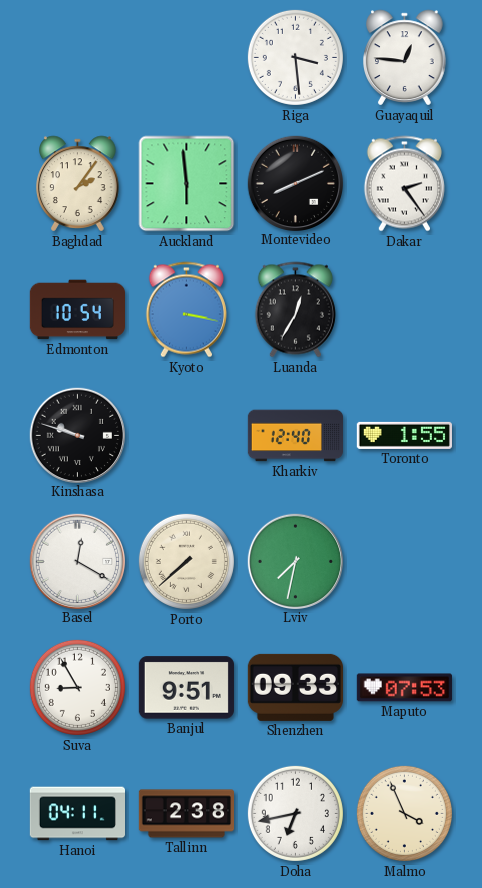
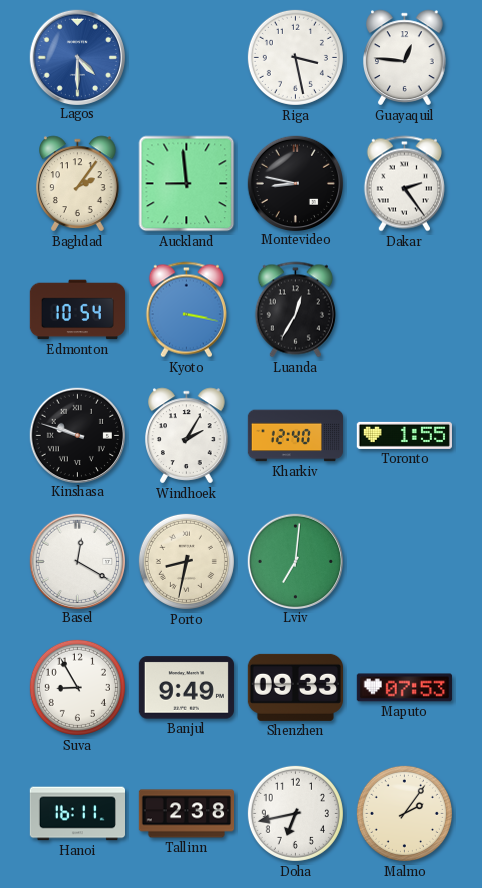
Lagos: none -> 4:30
Riga: 3:29 -> 3:28
Auckland: 5:59 -> 8:59
Montevideo: 8:11 -> 8:47
Windhoek: none -> 2:05
Porto: 7:38 -> 8:32
Lviv: 7:32 -> 7:01
Banjul: 9:51 -> 9:49
Hanoi: 04:11 -> 16:11
Malmo: 3:56 -> 2:06
